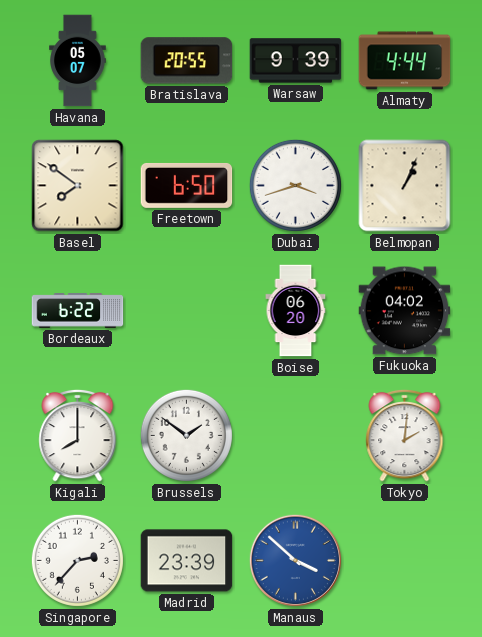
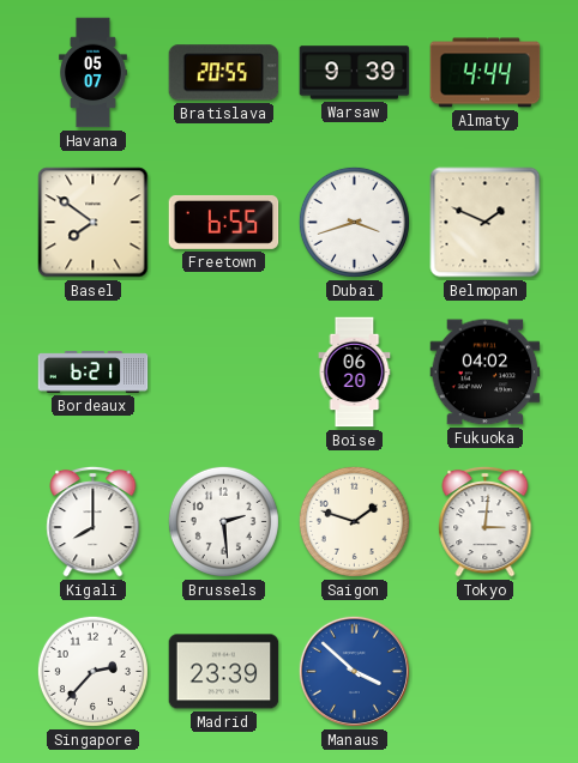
Freetown: 6:50 -> 6:55
Belmopan: 1:04 -> 1:49
Bordeaux: 6:22 -> 6:21
Brussels: 1:51 -> 2:29
Saigon: none -> 1:48
Tokyo: 2:01 -> 3:01
